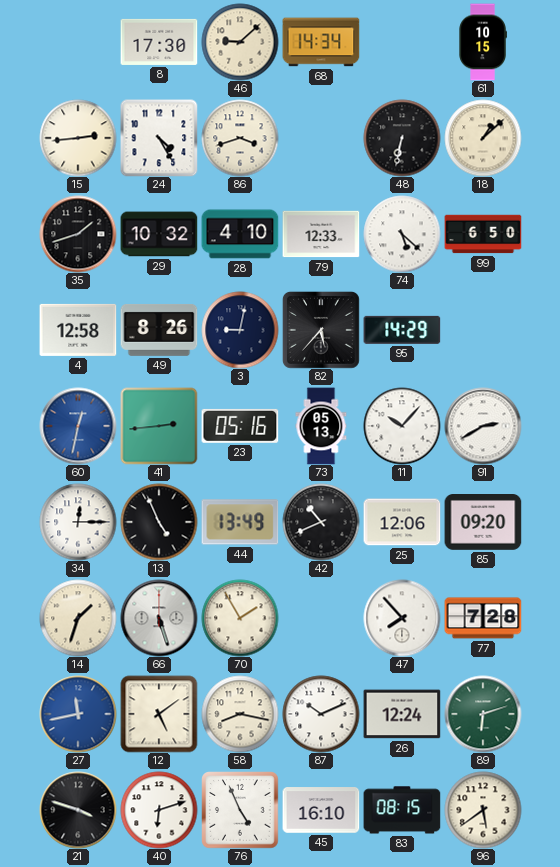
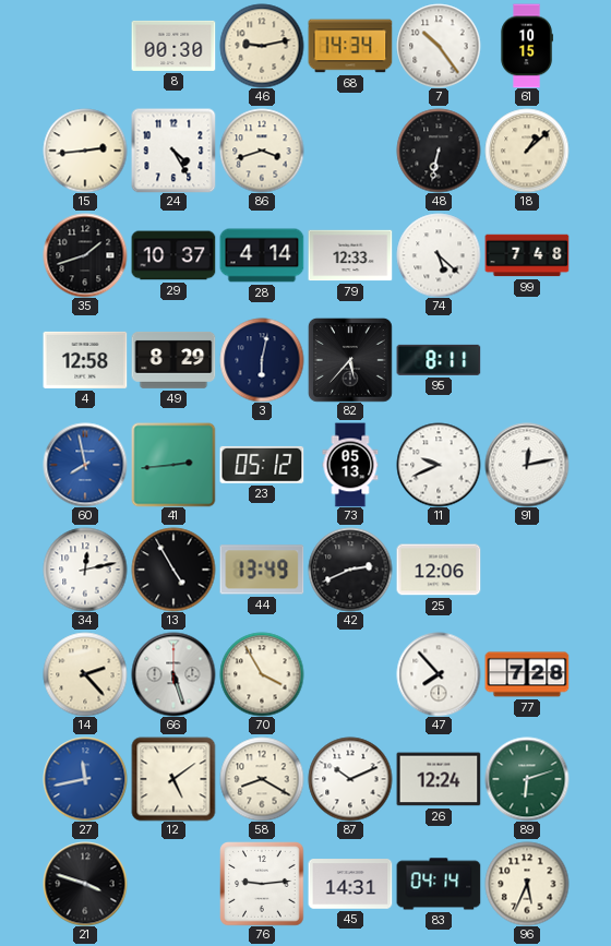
8: 17:30 -> 00:30
46: 9:08 -> 9:13
7: none -> 10:24
29: 10:32 -> 10:37
28: 4:10 -> 4:14
99: 6:50 -> 7:48
49: 8:26 -> 8:29
3: 9:02 -> 6:02
95: 14:29 -> 8:11
60: 12:32 -> 7:58
23: 05:16 -> 05:12
11: 10:07 -> 9:41
91: 2:40 -> 12:13
34: 12:15 -> 12:13
13: 4:56 -> 4:55
42: 10:41 -> 2:41
85: 09:20 -> none
14: 1:33 -> 2:23
70: 1:55 -> 3:55
58: 8:17 -> 8:20
40: 6:12 -> none
76: 4:56 -> 9:14
45: 16:10 -> 14:31
83: 08:15 -> 04:14
96: 5:39 -> 5:34
